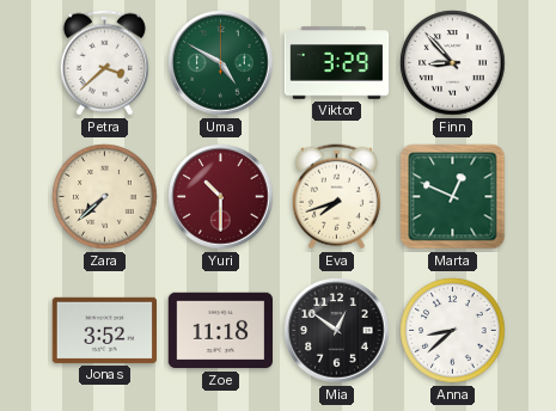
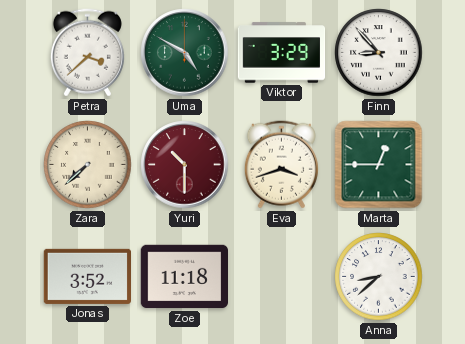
Eva: 7:42 -> 3:42
Marta: 12:49 -> 12:45
Mia: 12:51 -> none
